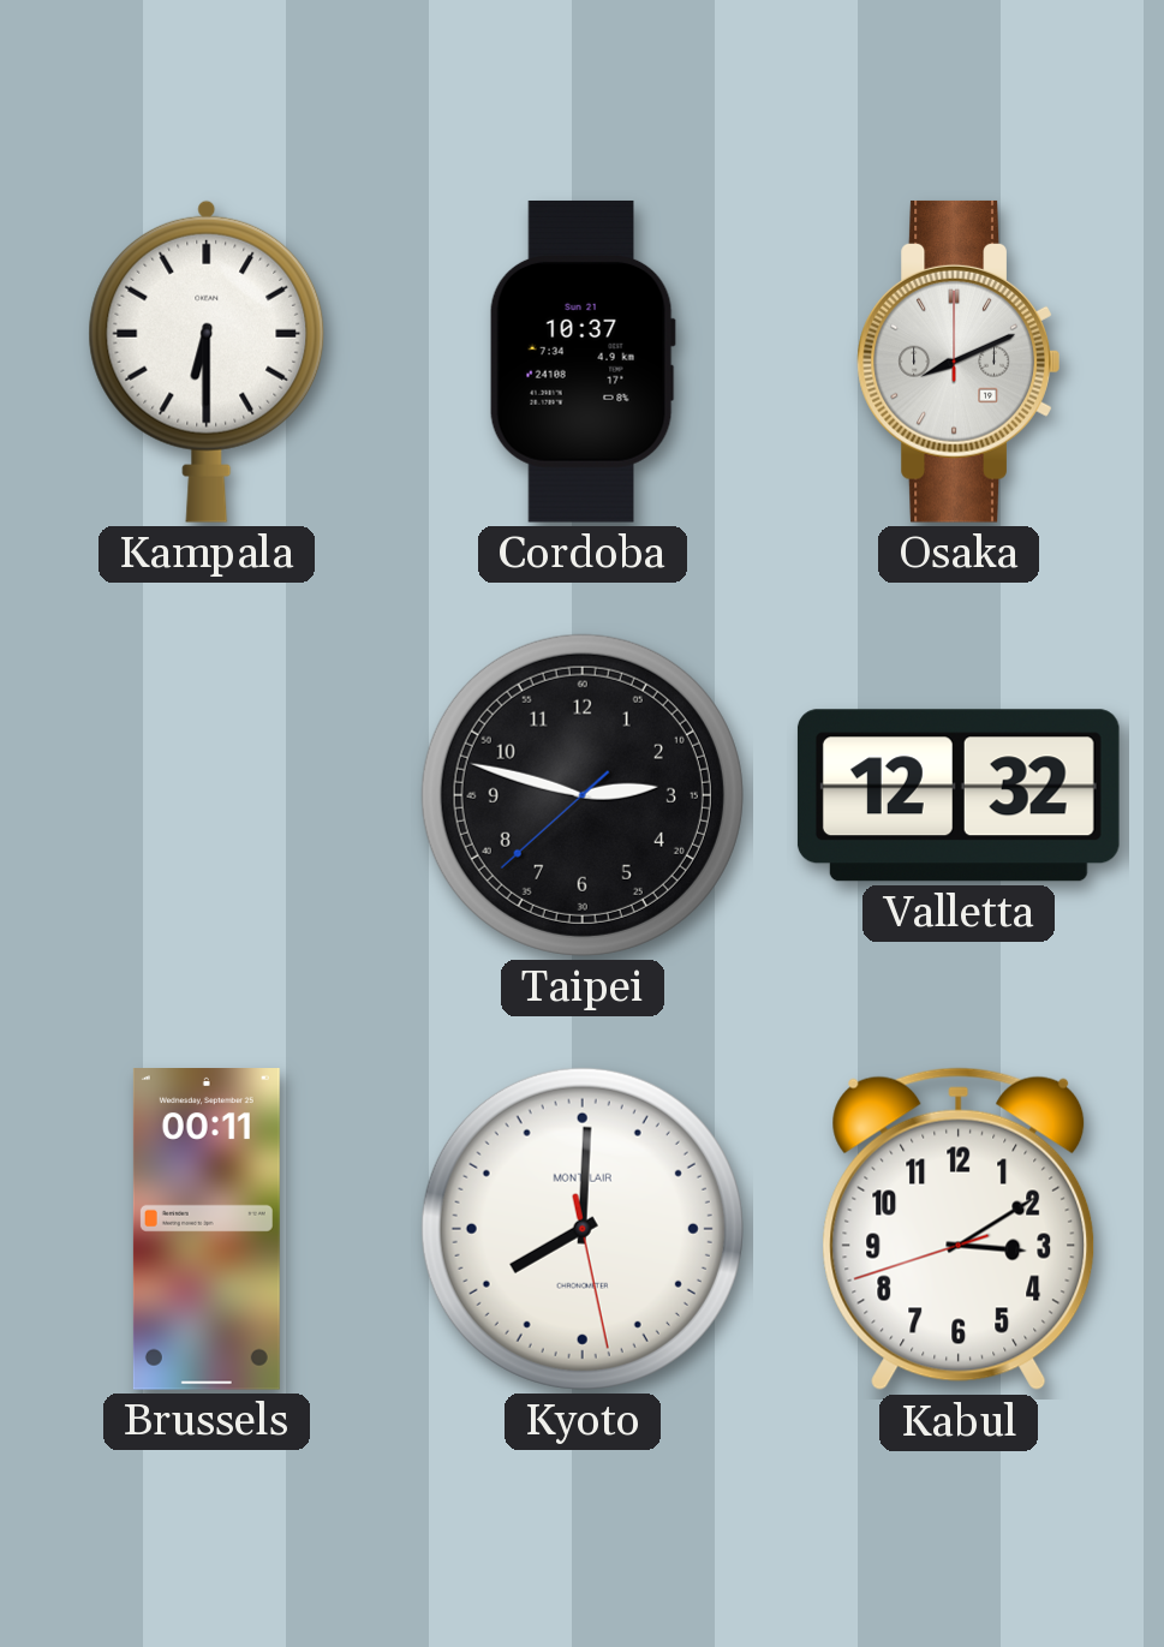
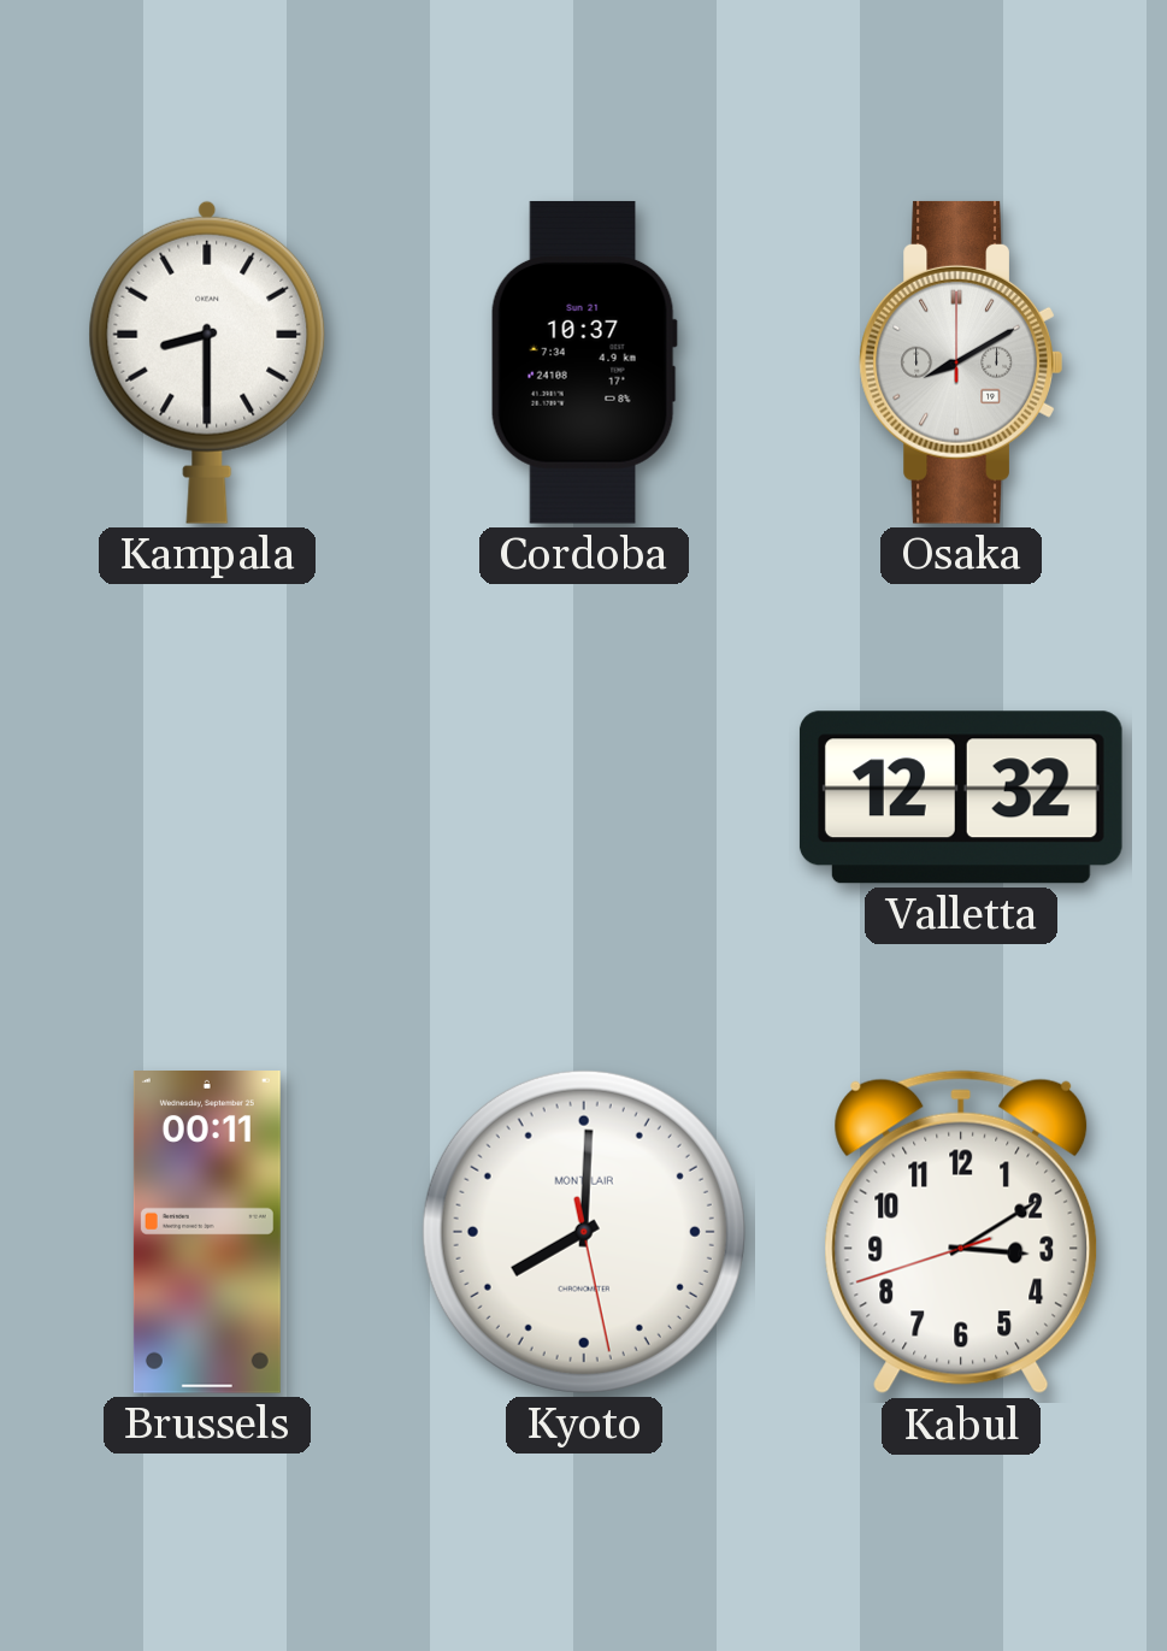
Kampala: 6:30 -> 8:30
Osaka: 8:11 -> 8:10
Taipei: 2:47 -> none
